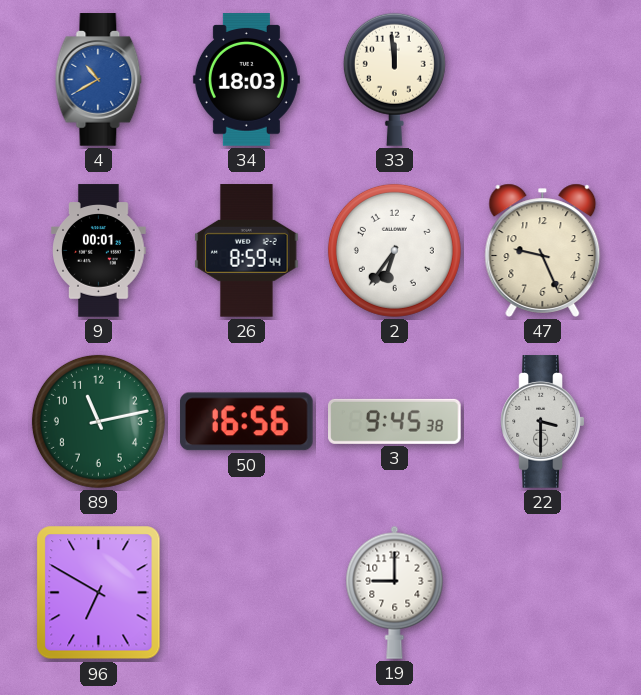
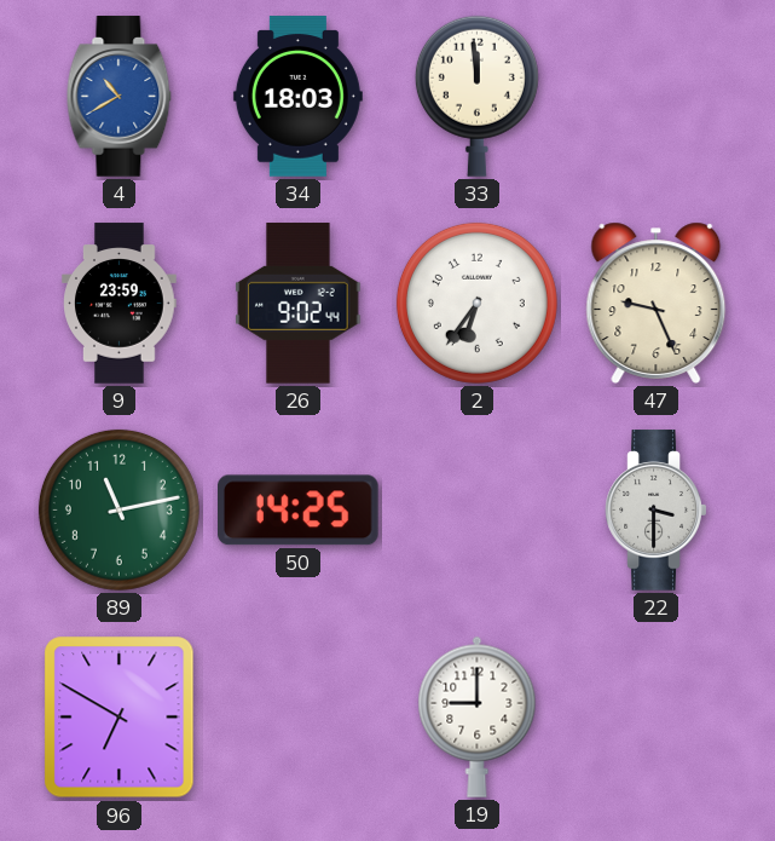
9: 00:01 -> 23:59
26: 8:59 -> 9:02
50: 16:56 -> 14:25
3: 9:45 -> none
